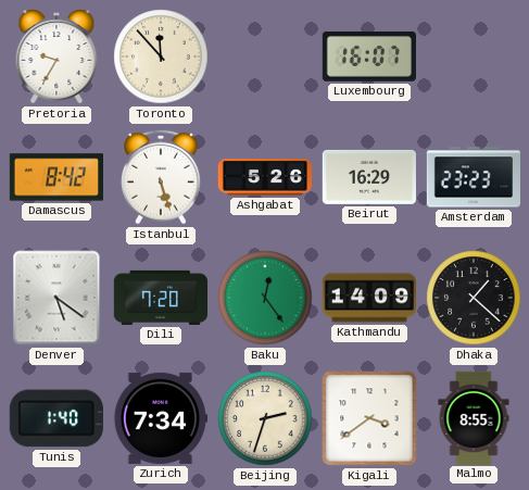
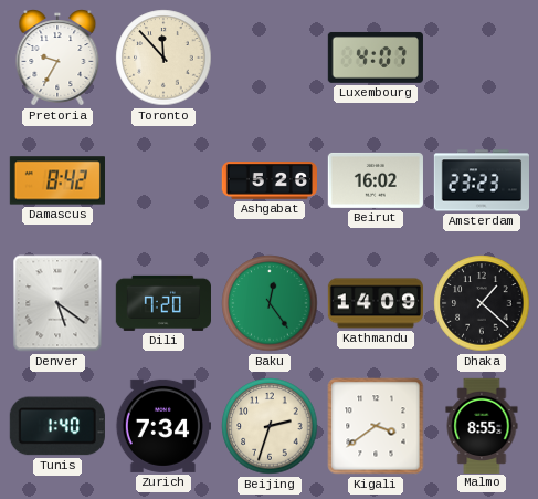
Luxembourg: 16:07 -> 4:07
Istanbul: 5:27 -> none
Beirut: 16:29 -> 16:02
